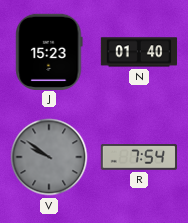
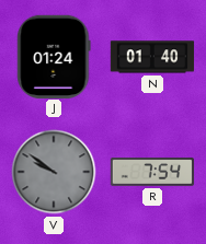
J: 15:23 -> 01:24
